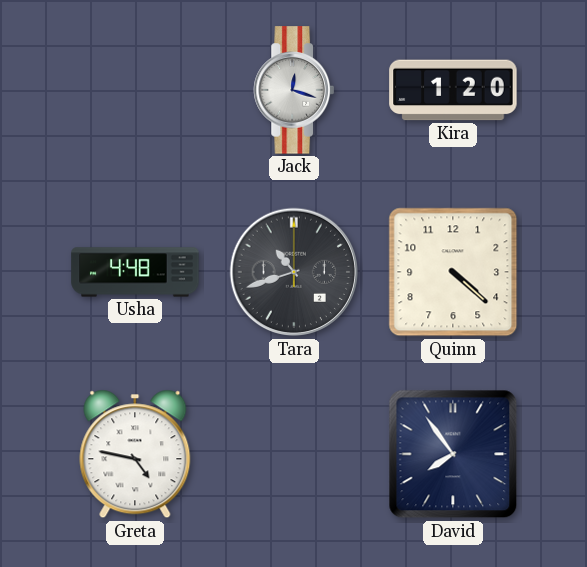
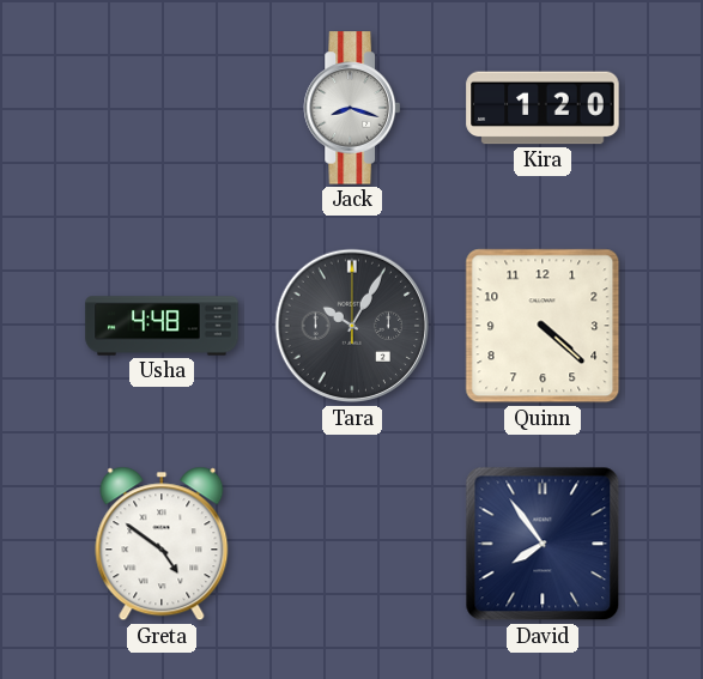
Jack: 12:18 -> 8:18
Tara: 10:42 -> 10:05
Greta: 4:47 -> 4:51
